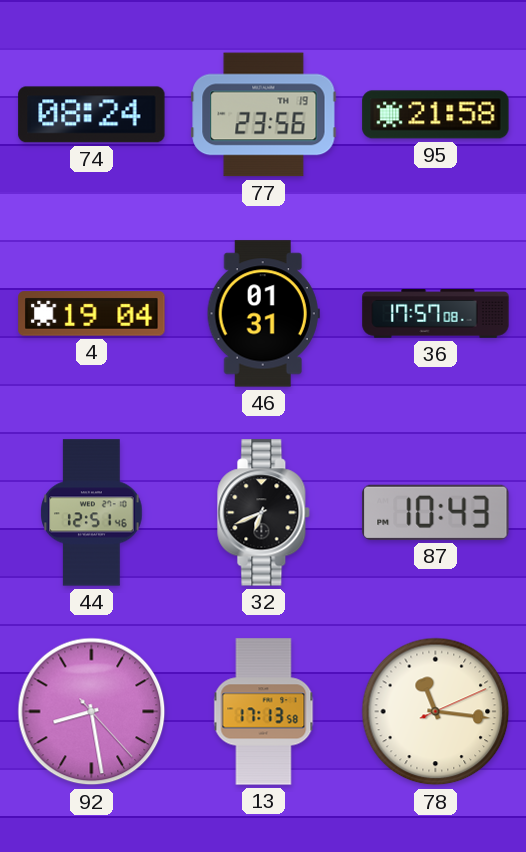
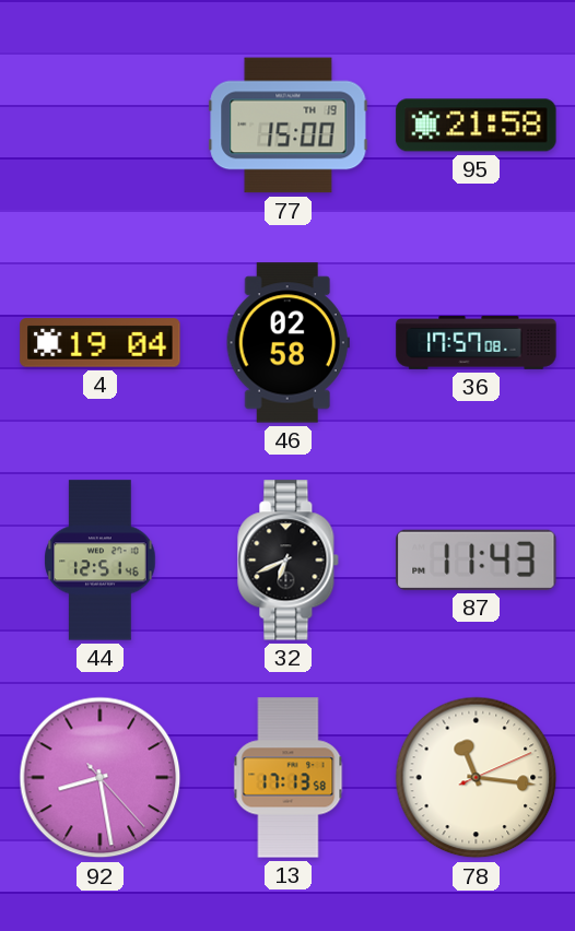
74: 08:24 -> none
77: 23:56 -> 15:00
46: 01:31 -> 02:58
87: 10:43 -> 11:43
